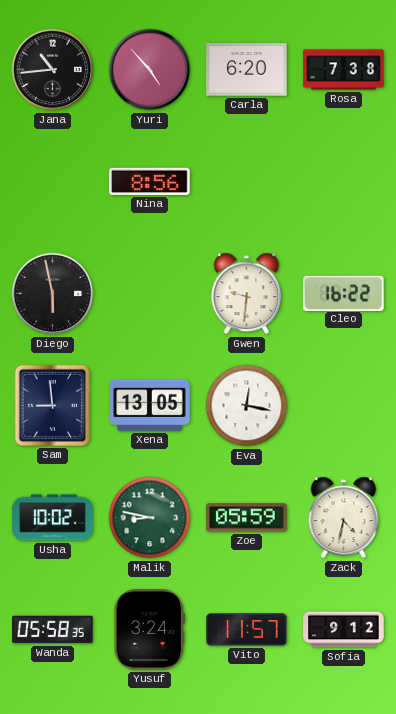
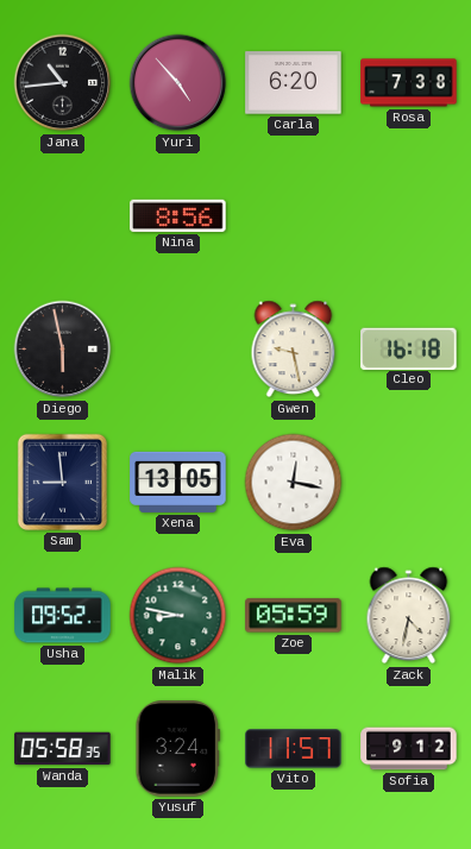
Gwen: 9:31 -> 9:28
Cleo: 16:22 -> 16:18
Usha: 10:02 -> 09:52
